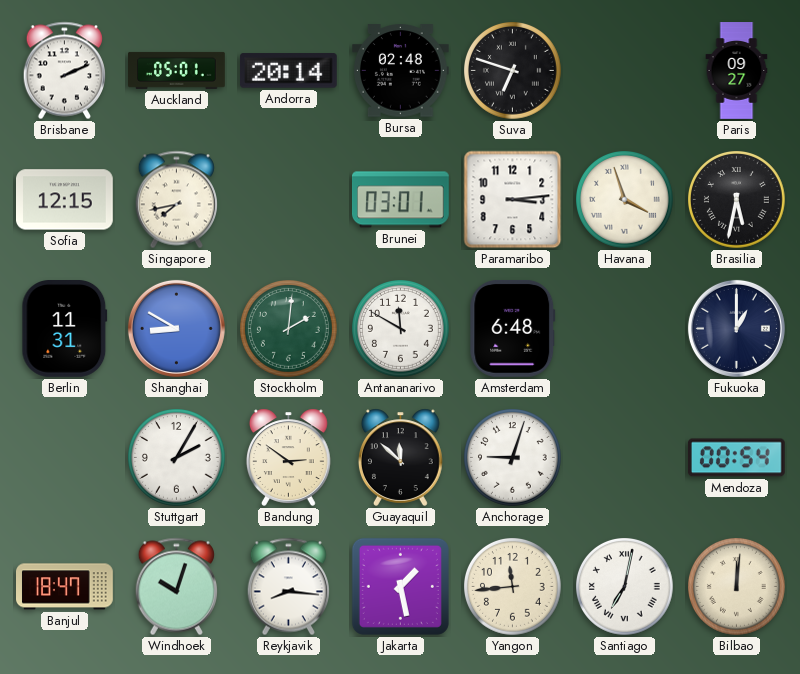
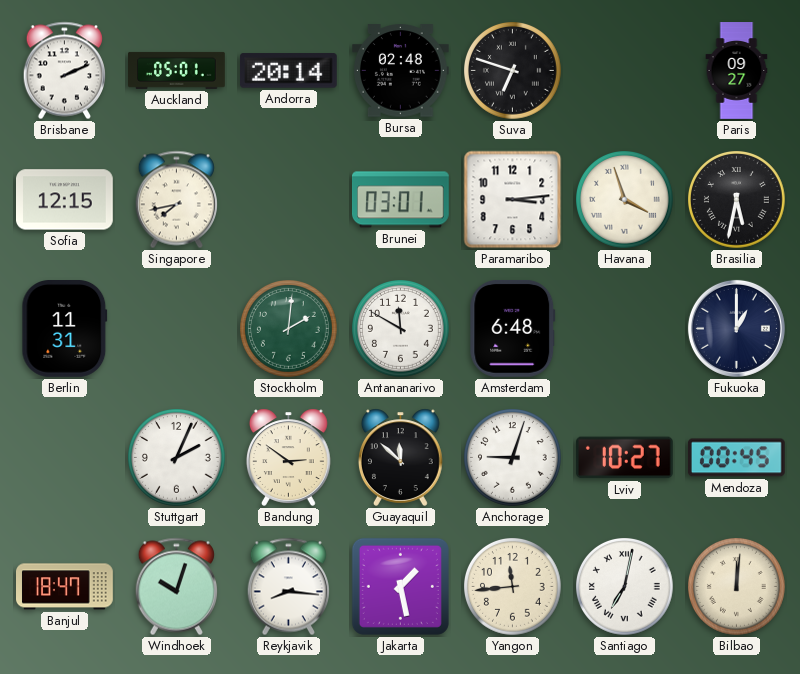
Shanghai: 8:50 -> none
Stuttgart: 2:05 -> 2:04
Lviv: none -> 10:27
Mendoza: 00:54 -> 00:45
